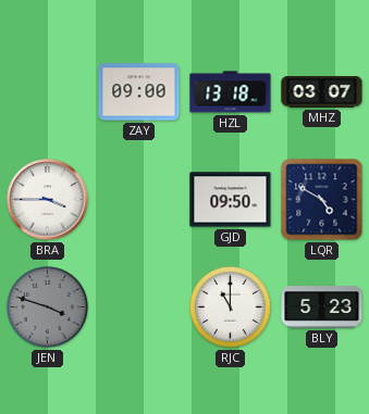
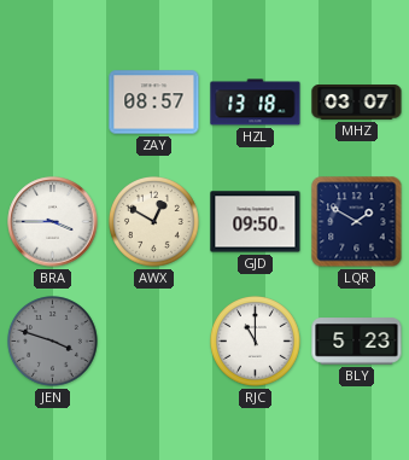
ZAY: 09:00 -> 08:57
AWX: none -> 12:50
LQR: 4:50 -> 1:50
